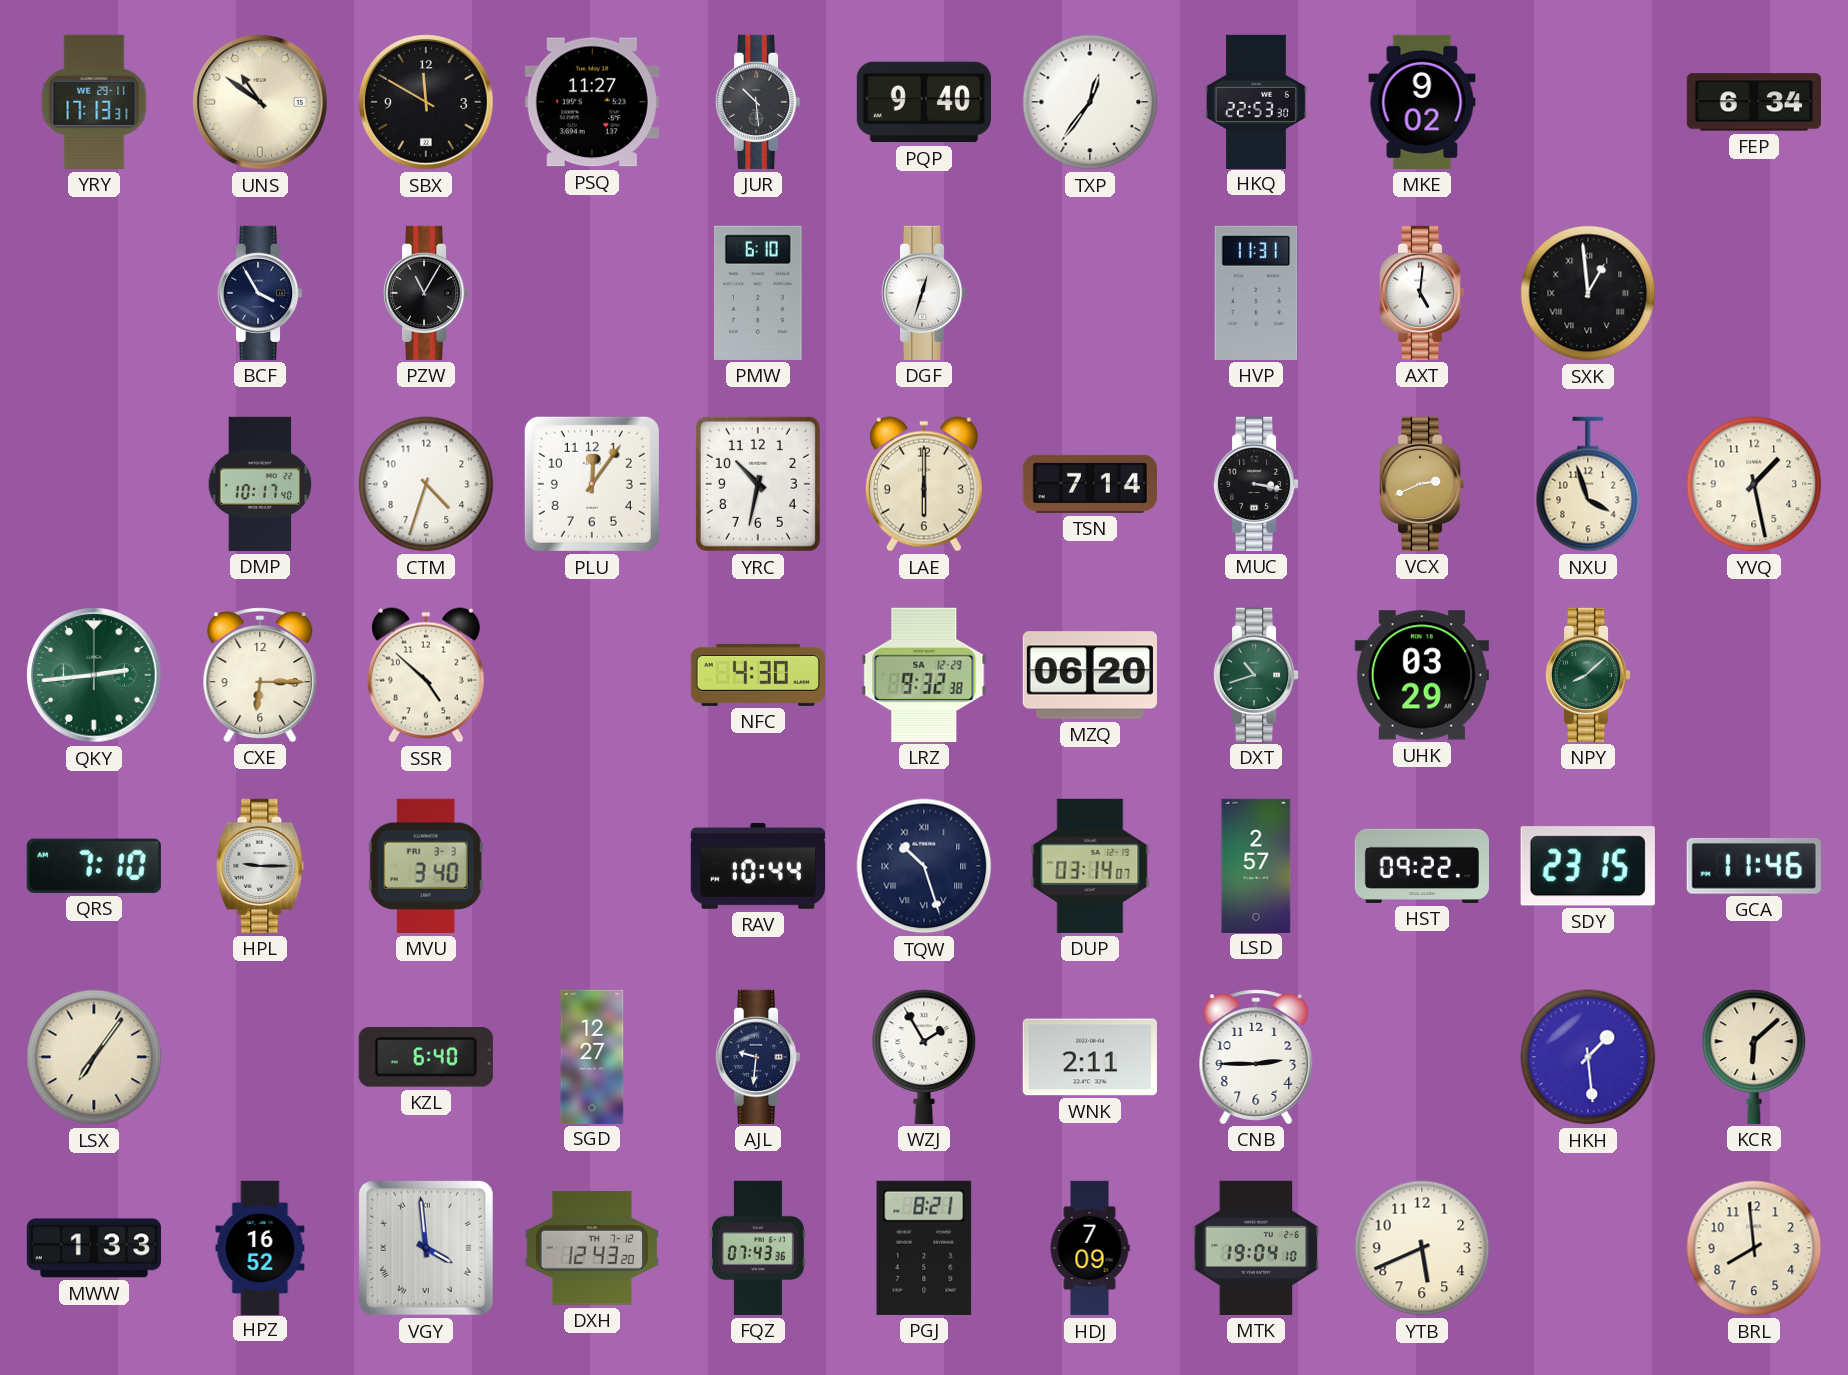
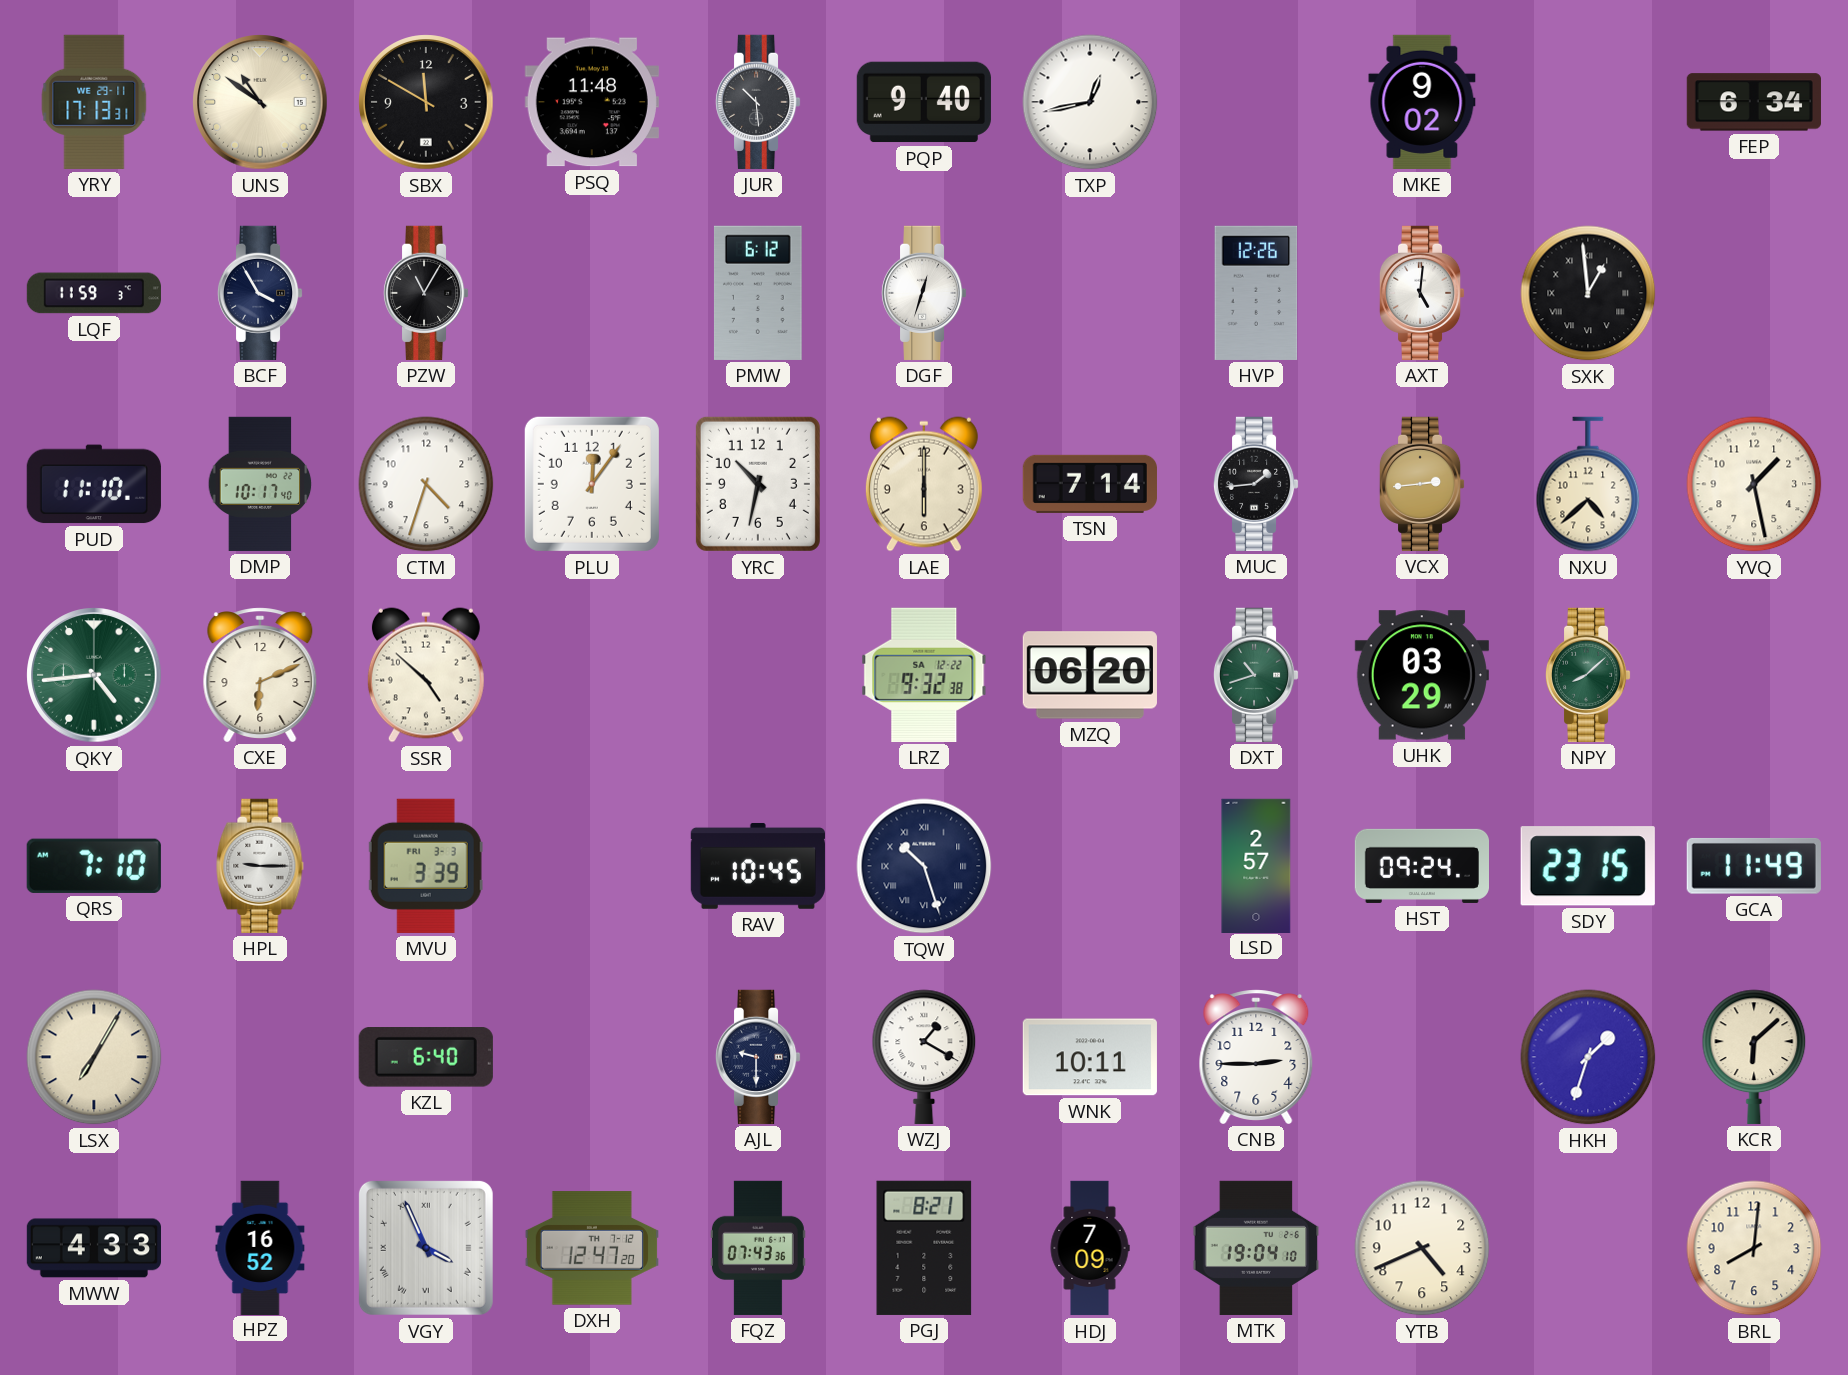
PSQ: 11:27 -> 11:48
TXP: 12:36 -> 12:43
HKQ: 22:53 -> none
LQF: none -> 11:59
PMW: 6:10 -> 6:12
HVP: 11:31 -> 12:26
PUD: none -> 11:10
MUC: 3:17 -> 1:44
VCX: 2:41 -> 2:44
NXU: 3:57 -> 4:38
QKY: 2:44 -> 4:44
CXE: 6:15 -> 6:11
NFC: 4:30 -> none
LRZ date: SA 12-29 -> SA 12-22
MVU: 3:40 -> 3:39
RAV: 10:44 -> 10:45
DUP: 03:14 -> none
HST: 09:22 -> 09:24
GCA: 11:46 -> 11:49
LSX: 7:06 -> 7:05
SGD: 12:27 -> none
AJL: 9:31 -> 9:30
WZJ: 1:55 -> 1:20
WNK: 2:11 -> 10:11
HKH: 1:29 -> 1:33
MWW: 1:33 -> 4:33
VGY: 3:59 -> 3:56
DXH: 12:43 -> 12:47
YTB: 5:41 -> 4:41
BRL: 7:59 -> 8:01
